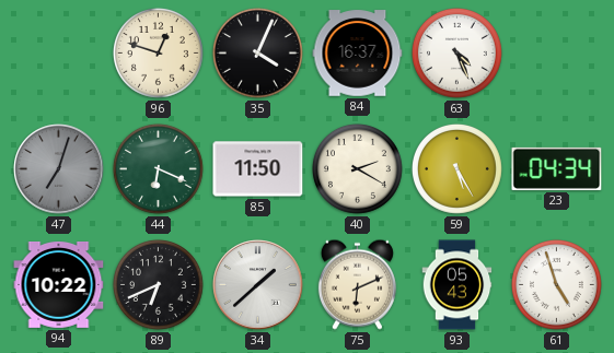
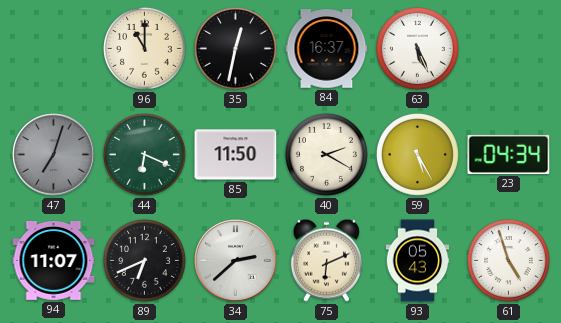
96: 12:48 -> 11:00
35: 4:04 -> 12:32
63: 4:26 -> 5:26
94: 10:22 -> 11:07
34: 1:38 -> 2:38
